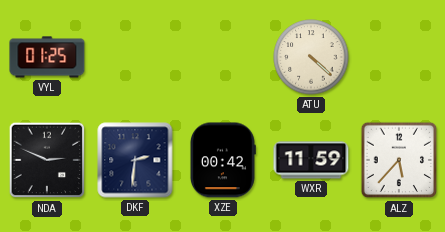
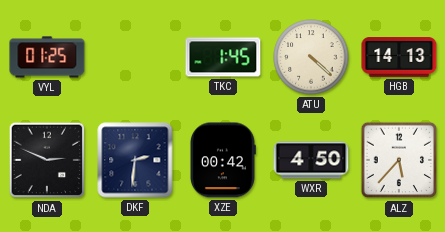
TKC: none -> 1:45
HGB: none -> 14:13
WXR: 11:59 -> 4:50
